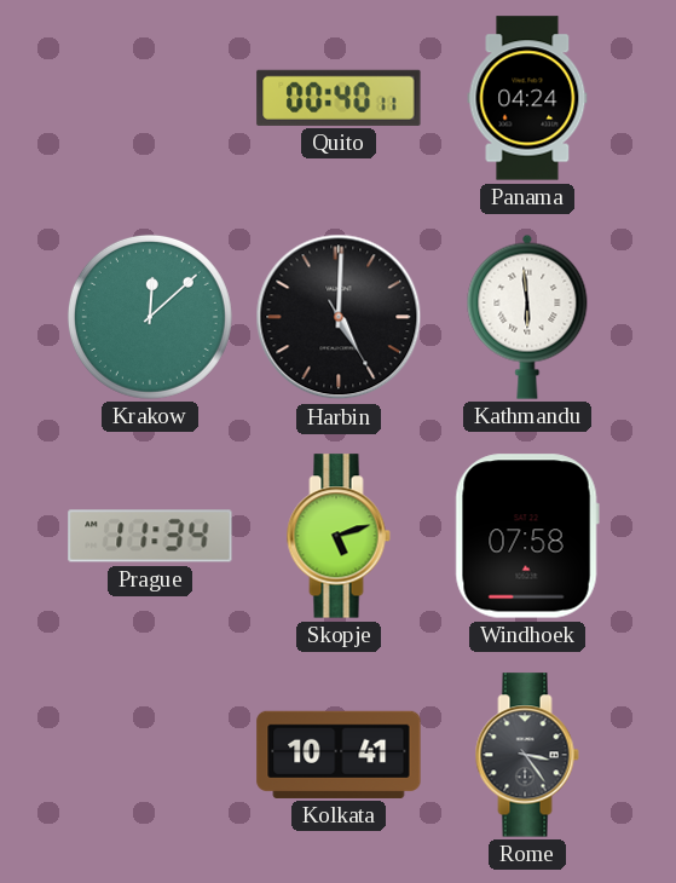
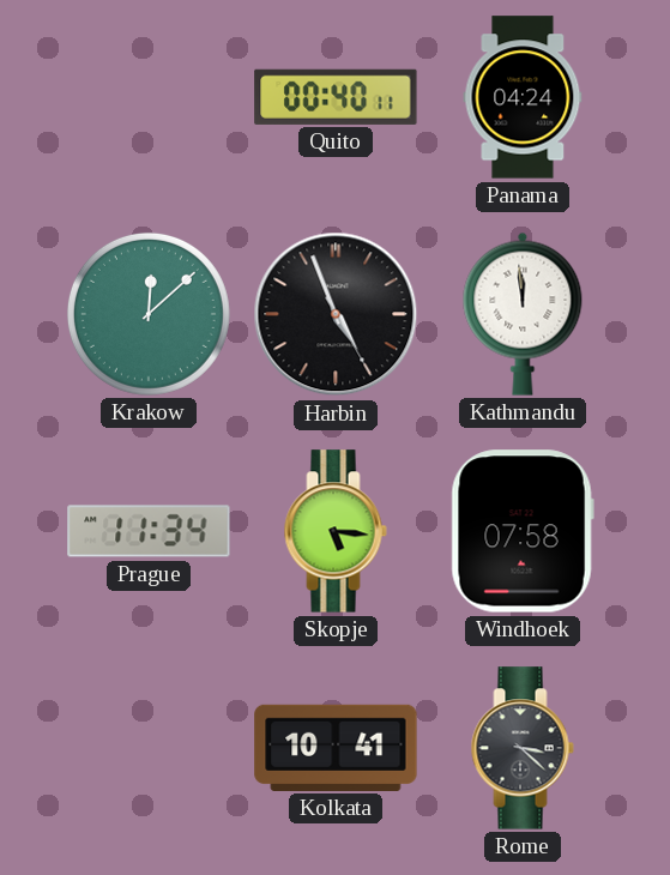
Harbin: 5:00 -> 4:56
Kathmandu: 5:59 -> 11:59
Skopje: 5:12 -> 5:16
Rome: 3:24 -> 3:22
